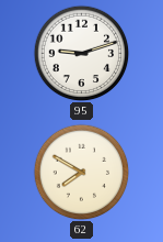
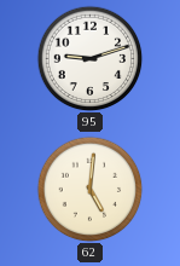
62: 7:50 -> 5:01
